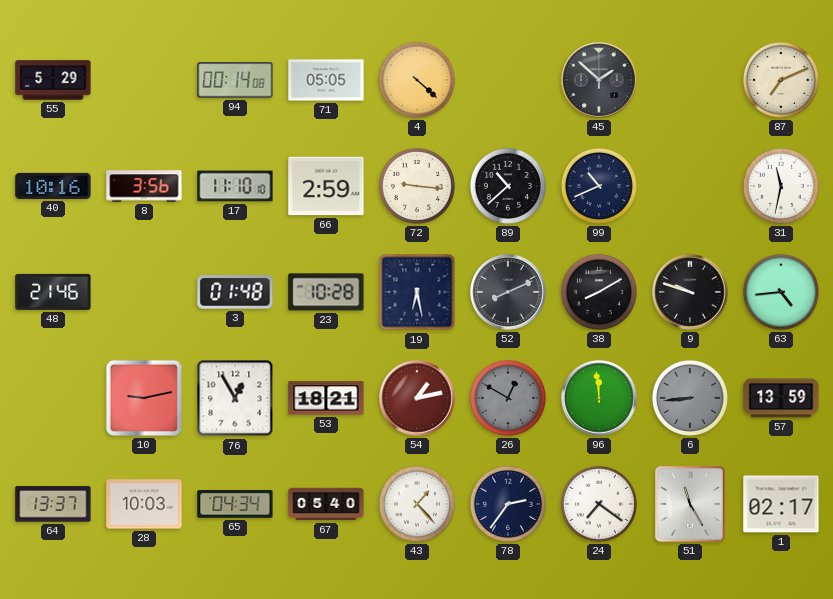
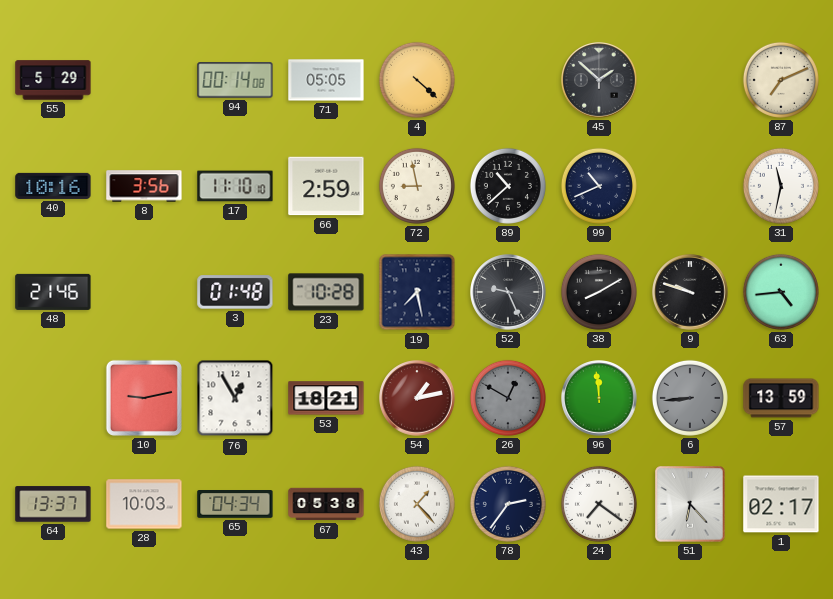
72: 9:16 -> 8:58
19: 6:28 -> 7:28
52: 8:11 -> 9:26
67: 05:40 -> 05:38
51: 11:25 -> 6:23
